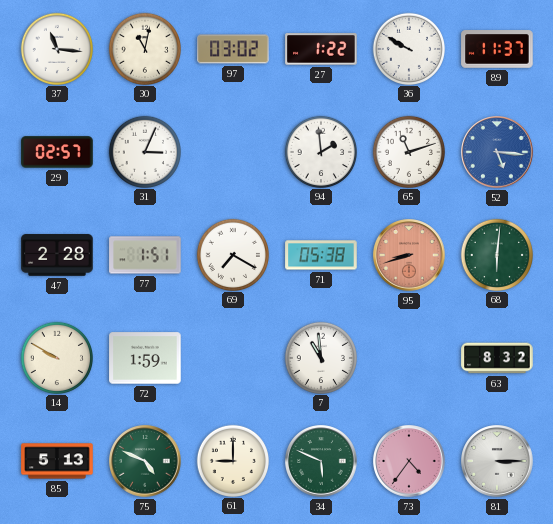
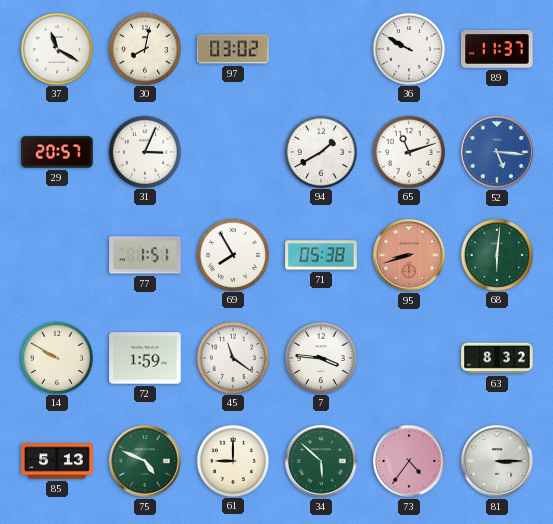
37: 11:16 -> 11:20
30: 11:02 -> 8:02
27: 1:22 -> none
29: 02:57 -> 20:57
94: 1:59 -> 1:40
47: 2:28 -> none
69: 7:20 -> 7:55
45: none -> 11:21
7: 10:59 -> 3:46
34: 5:49 -> 5:52
